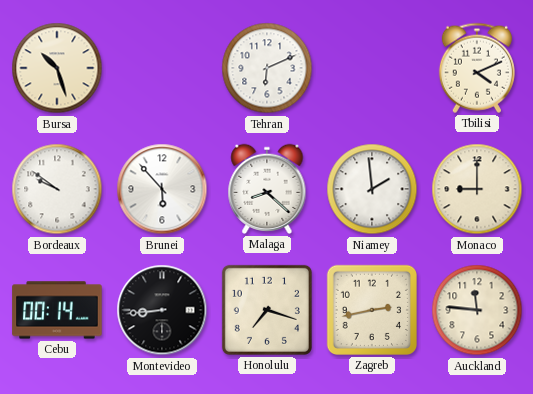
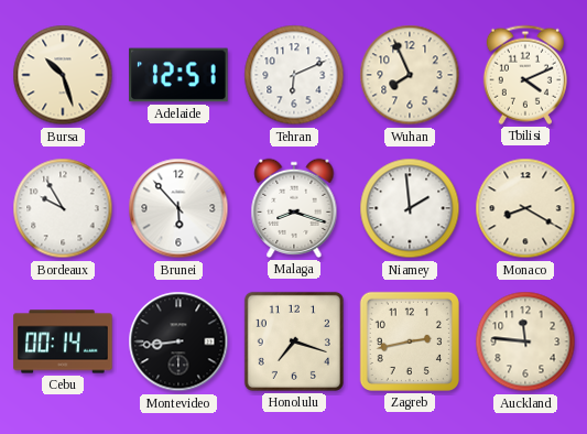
Adelaide: none -> 12:51
Wuhan: none -> 7:56
Bordeaux: 9:51 -> 9:55
Malaga: 8:22 -> 8:18
Monaco: 9:00 -> 8:20
